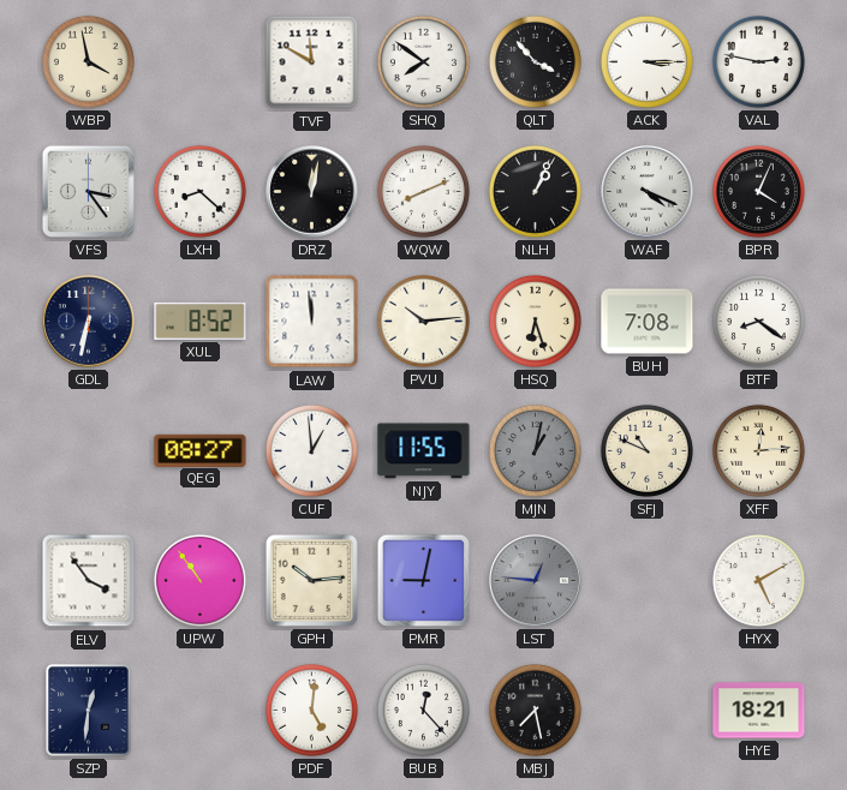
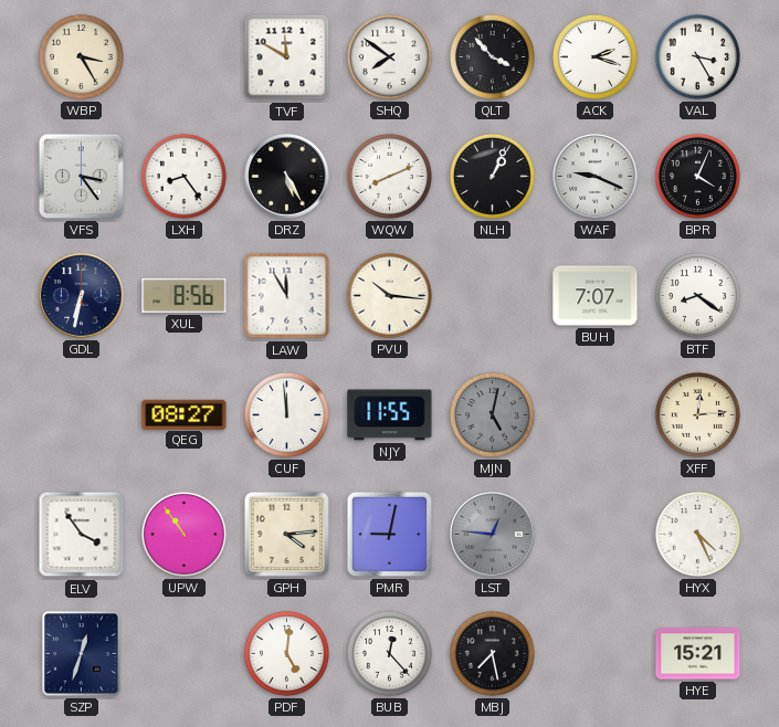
WBP: 3:58 -> 3:25
ACK: 3:15 -> 2:18
VAL: 2:47 -> 3:25
LXH: 8:22 -> 8:24
DRZ: 12:02 -> 5:25
WAF: 4:19 -> 9:19
XUL: 8:52 -> 8:56
LAW: 11:59 -> 11:55
PVU: 10:14 -> 10:16
HSQ: 6:27 -> none
BUH: 7:08 -> 7:07
CUF: 12:59 -> 11:59
MJN: 1:02 -> 5:02
SFJ: 10:49 -> none
GPH: 10:14 -> 4:14
HYX: 5:10 -> 4:26
SZP: 12:31 -> 12:33
HYE: 18:21 -> 15:21
